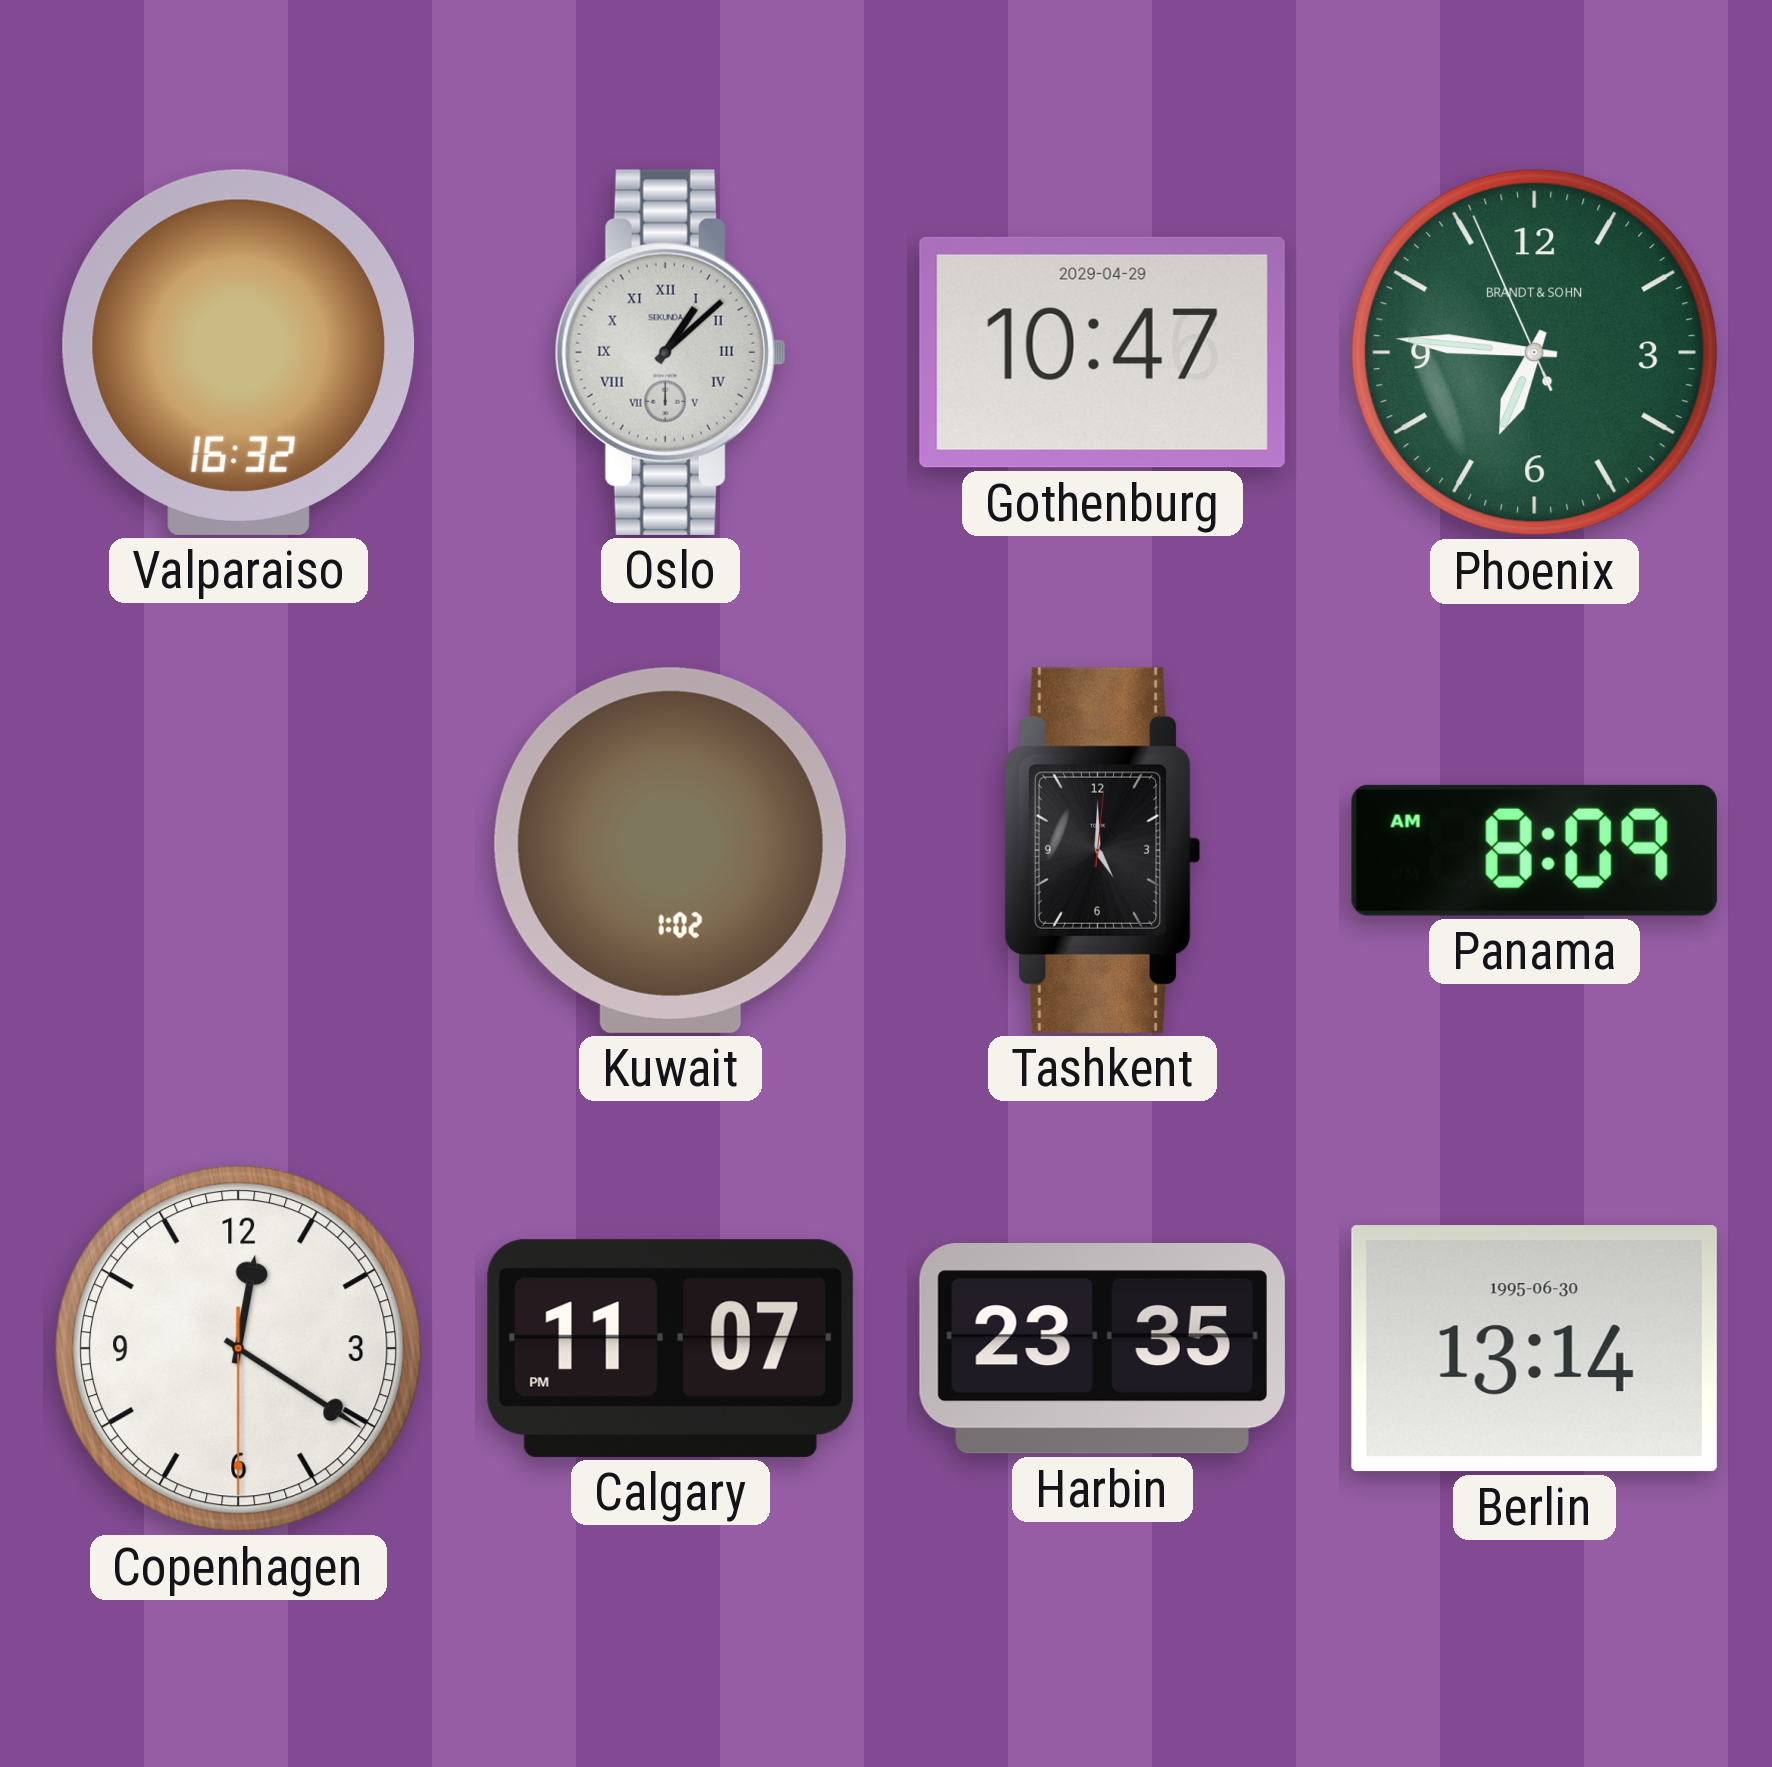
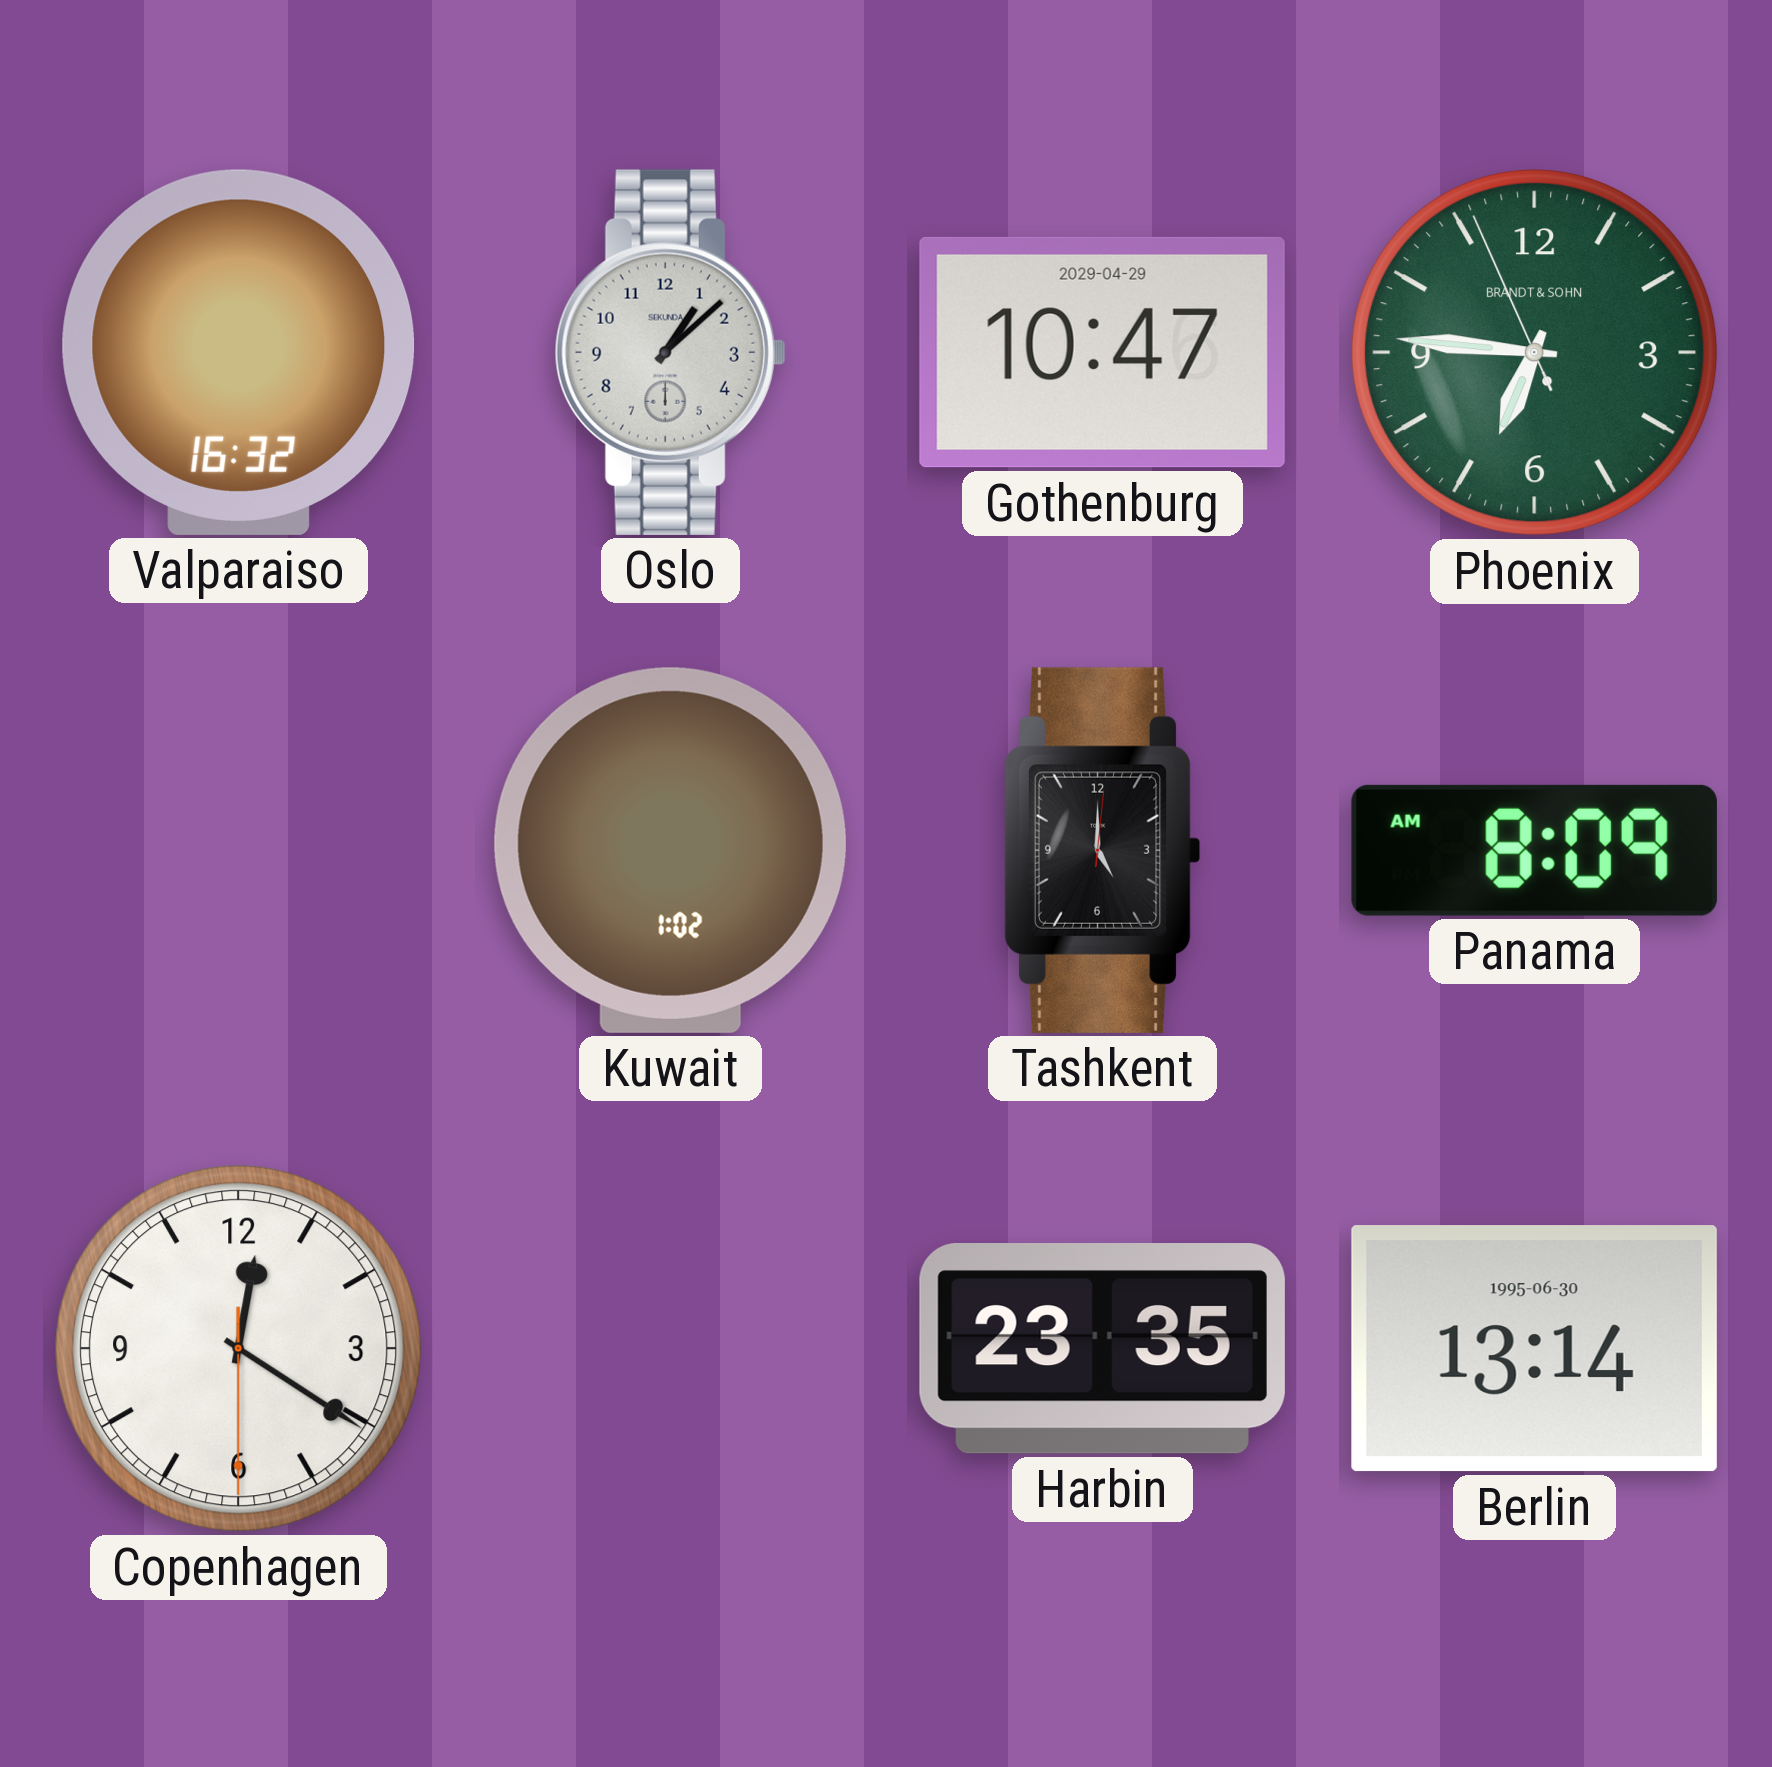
Oslo numerals: Roman -> Arabic
Calgary: 11:07 -> none
